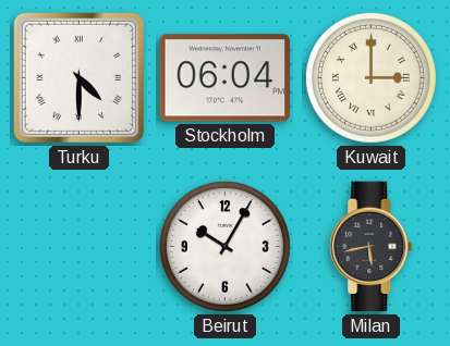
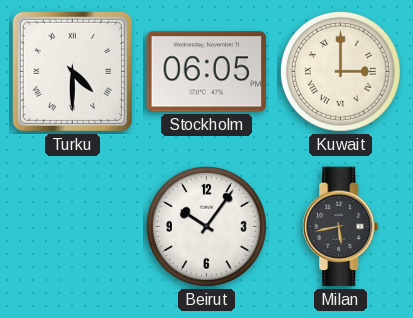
Stockholm: 06:04 -> 06:05
Beirut: 10:05 -> 10:06
